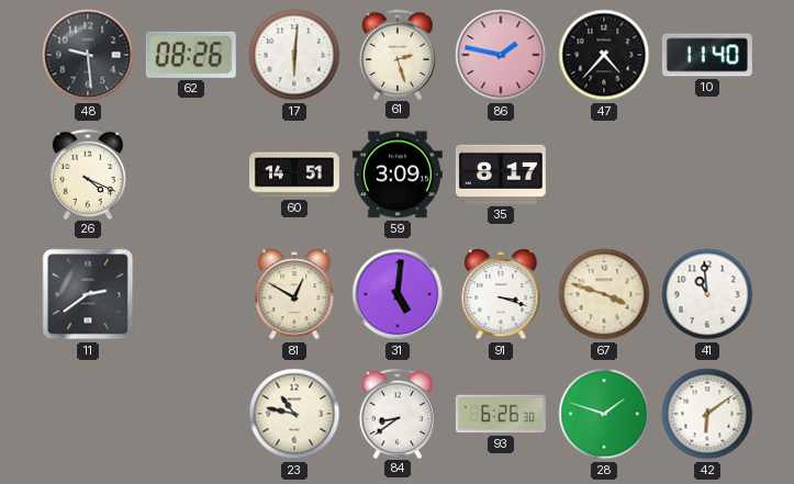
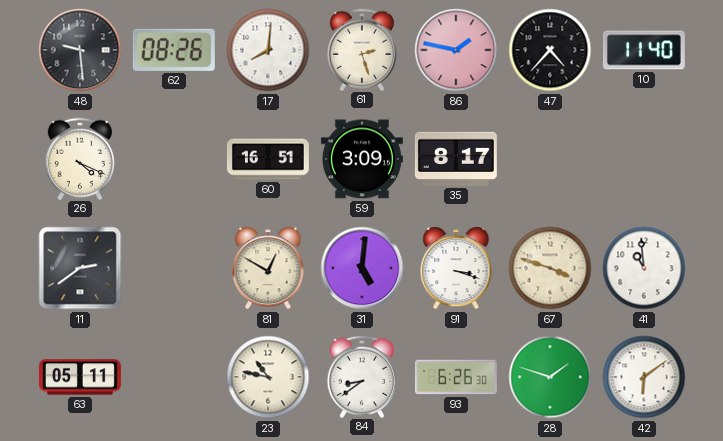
17: 6:01 -> 8:01
60: 14:51 -> 16:51
63: none -> 05:11
